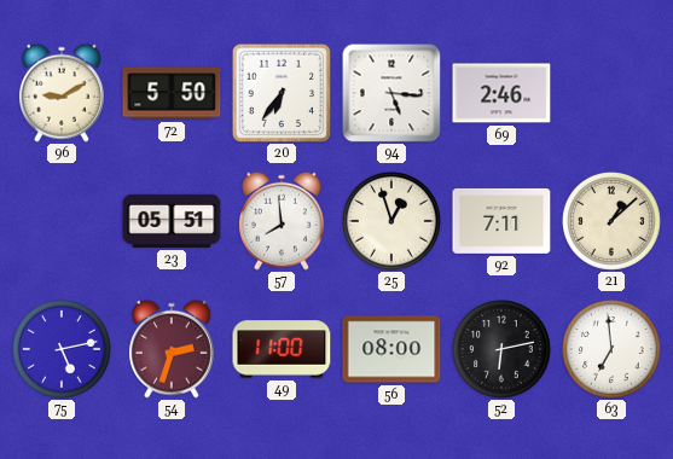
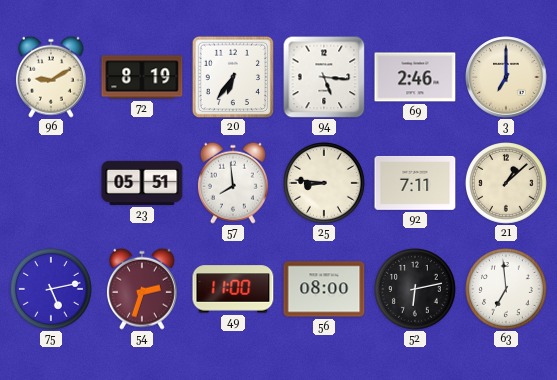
72: 5:50 -> 8:19
3: none -> 7:00
25: 12:57 -> 8:46
